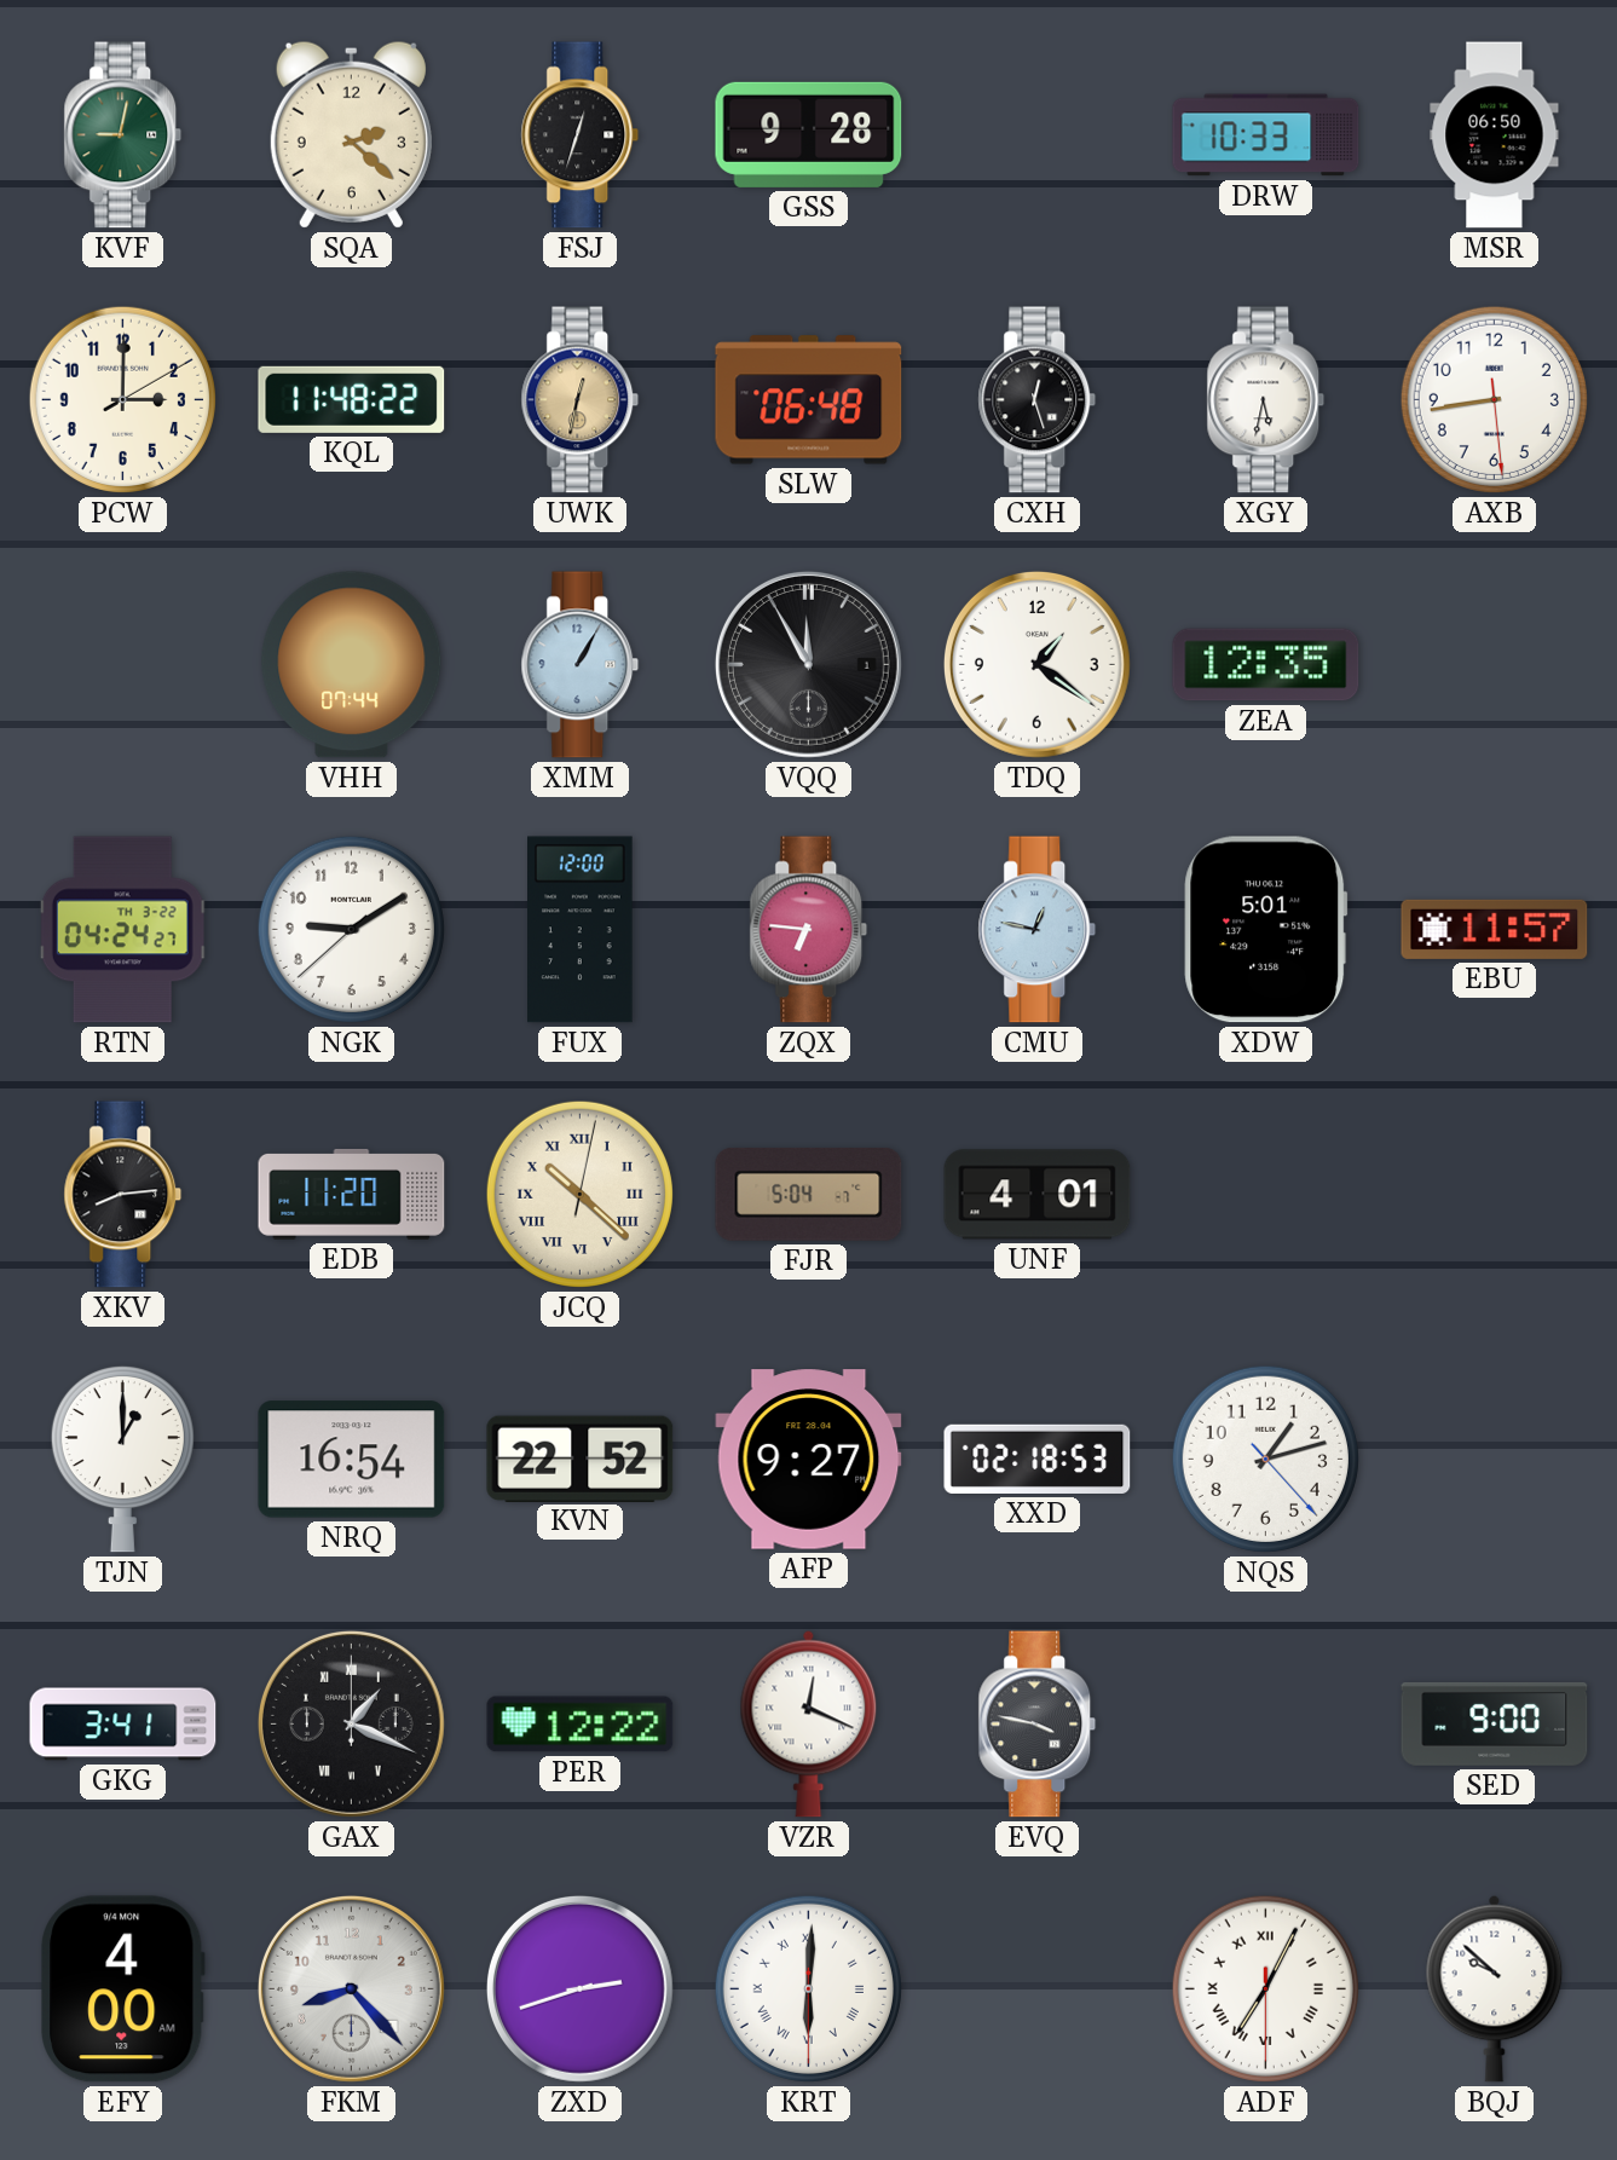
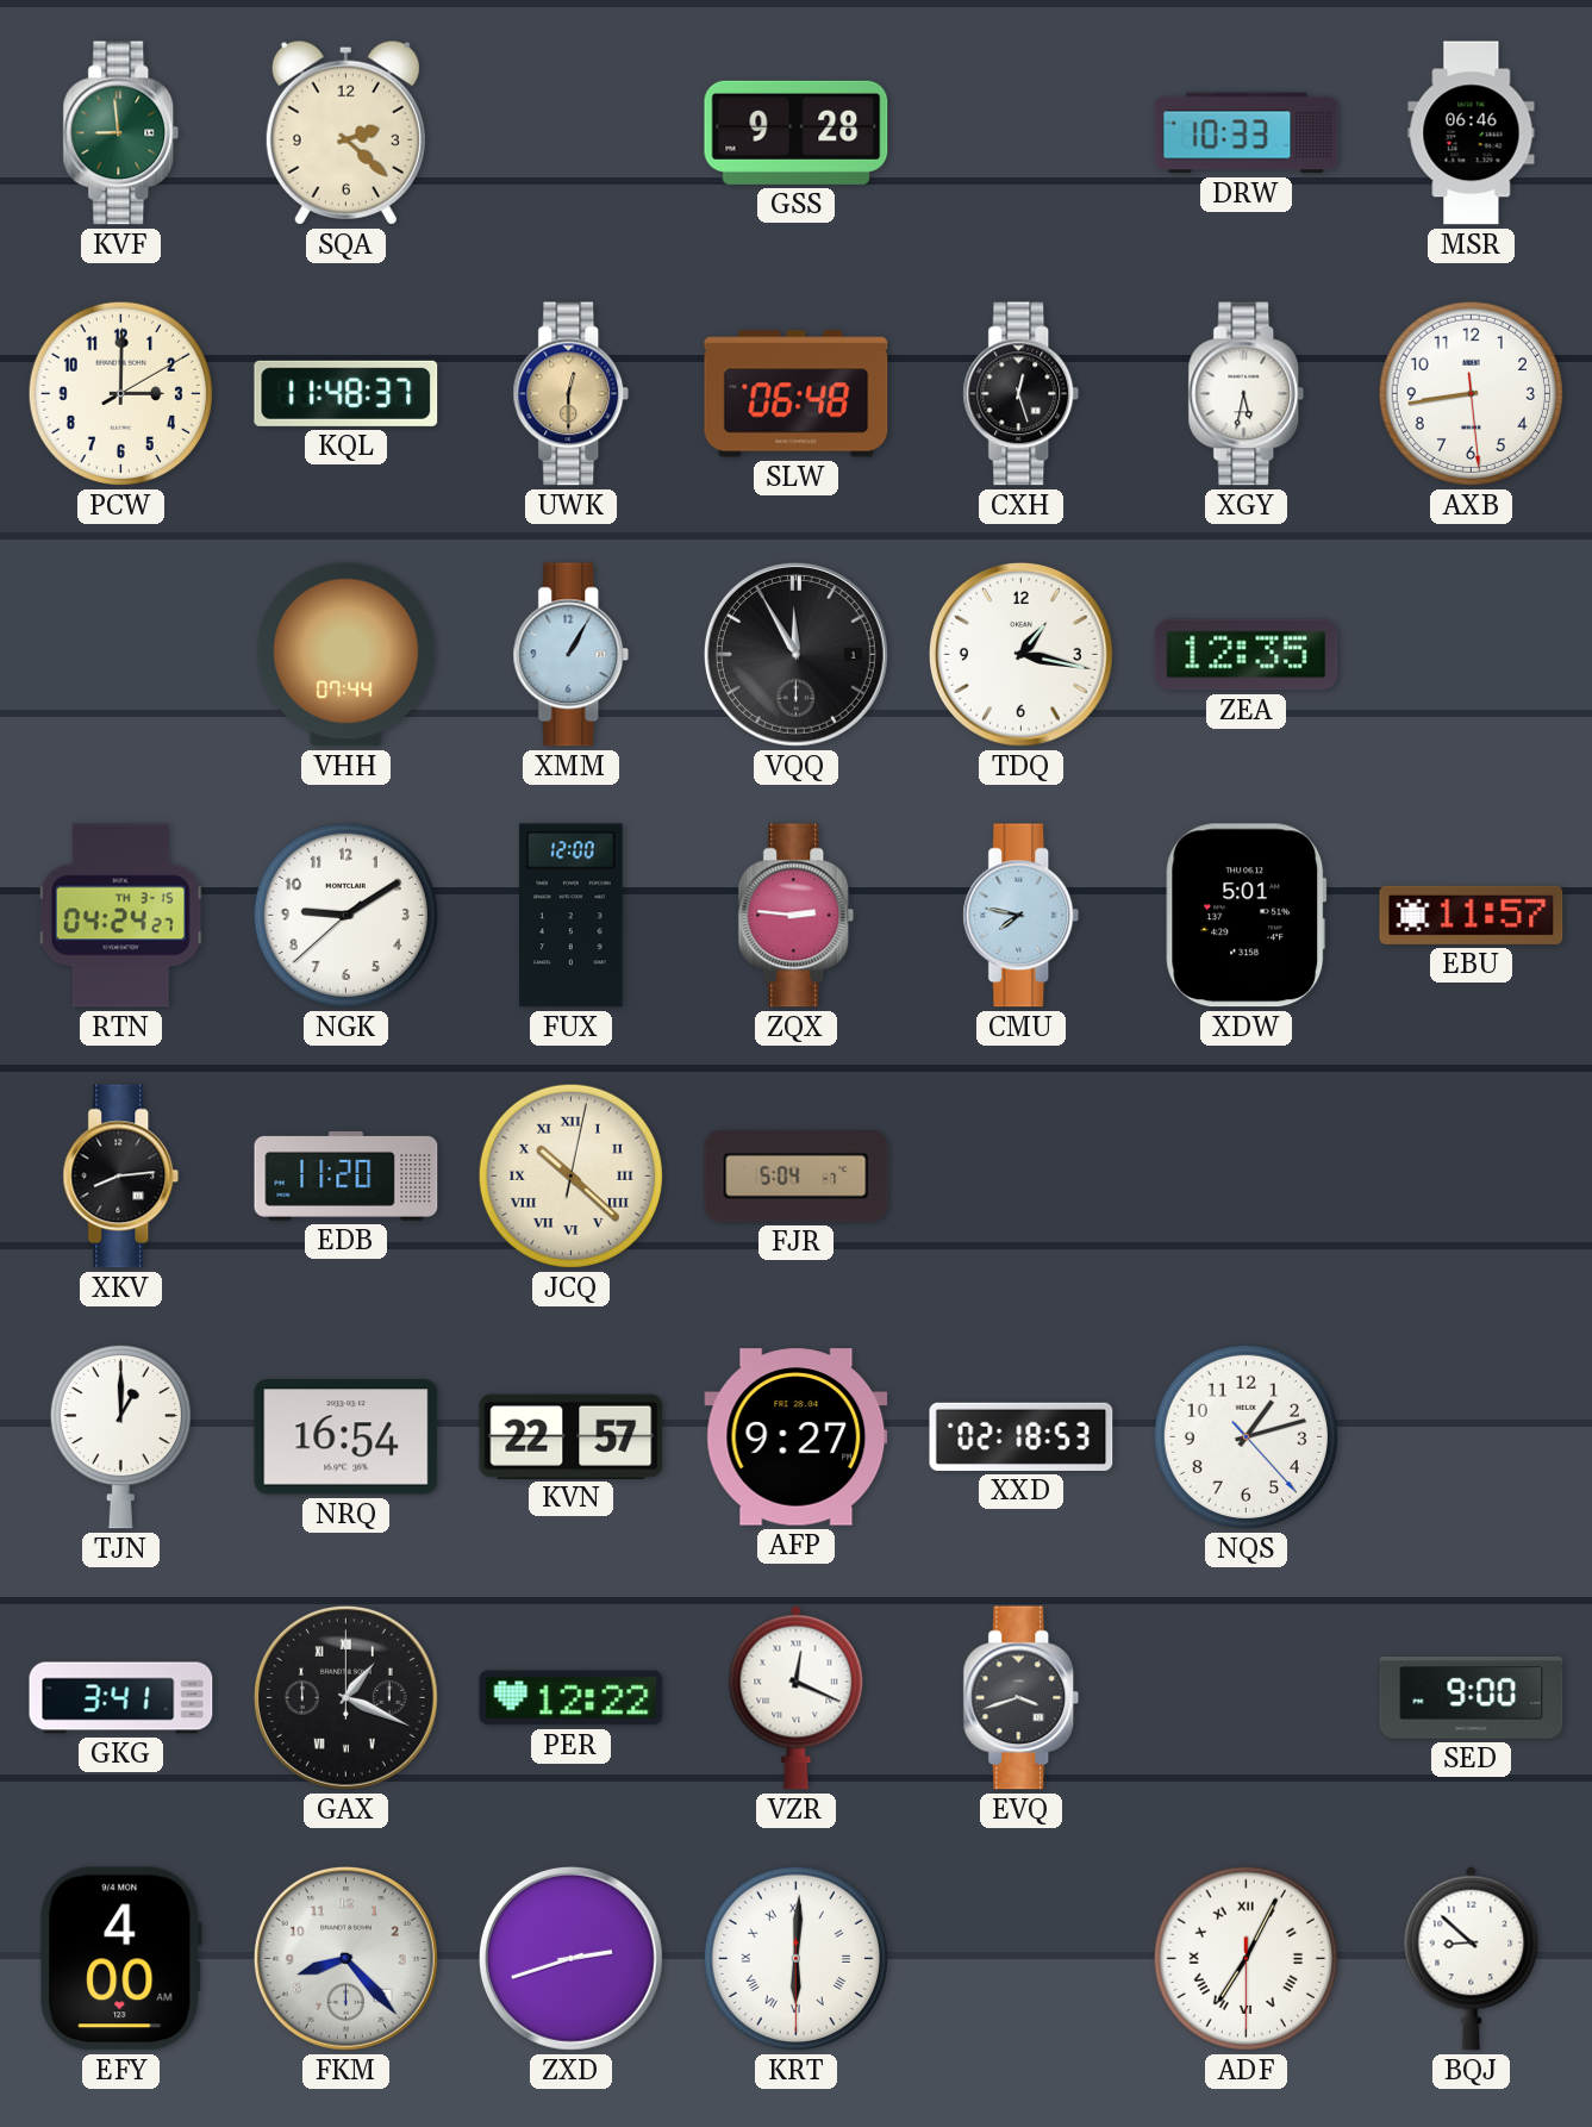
KVF: 9:02 -> 8:59
FSJ: 12:33 -> none
MSR: 06:50 -> 06:46
KQL: 11:48:22 -> 11:48:37
UWK: 12:32 -> 12:30
TDQ: 1:21 -> 1:17
RTN date: TH 3-22 -> TH 3-15
ZQX: 6:46 -> 2:46
CMU: 12:47 -> 7:47
UNF: 4:01 -> none
KVN: 22:52 -> 22:57
EVQ: 3:47 -> 3:42
BQJ: 9:52 -> 8:52
